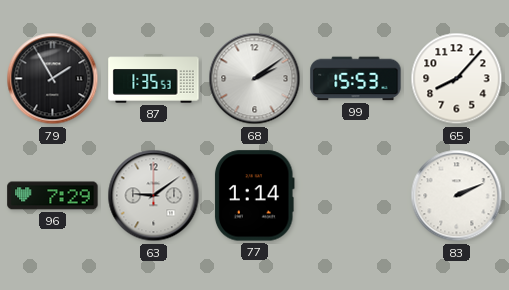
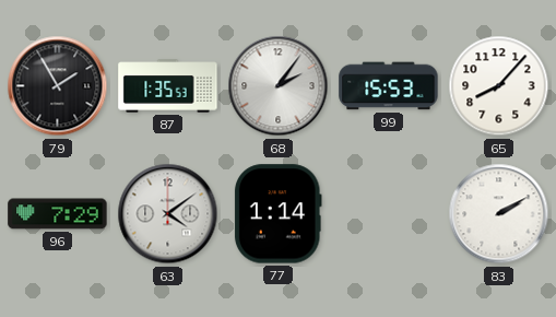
68: 2:09 -> 2:06
63: 9:09 -> 4:09
83: 2:11 -> 2:10
